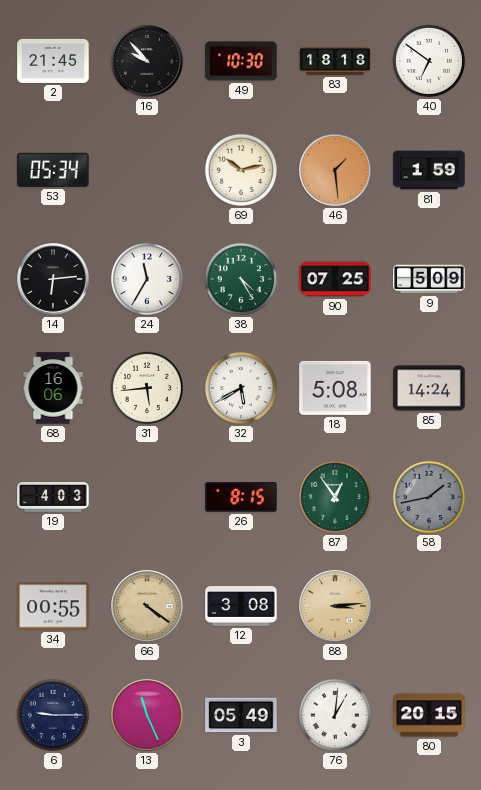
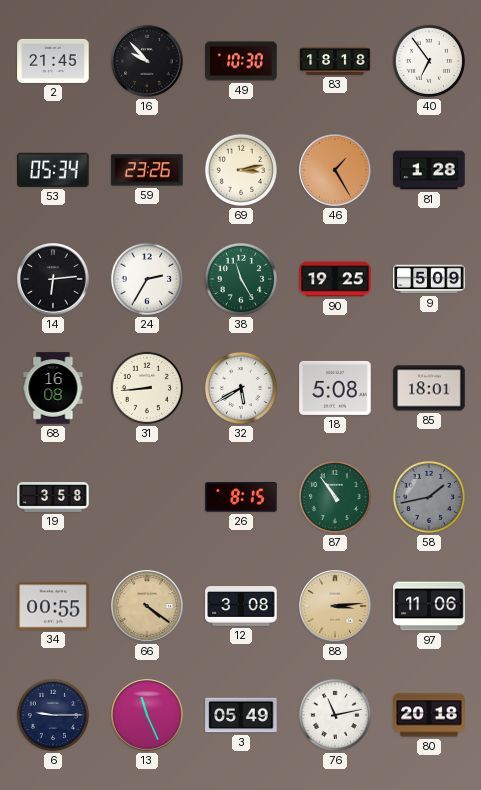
40: 6:51 -> 6:54
59: none -> 23:26
69: 10:13 -> 3:13
46: 1:29 -> 1:25
81: 1:59 -> 1:28
24: 11:35 -> 2:35
38: 4:25 -> 11:25
90: 07:25 -> 19:25
68: 16:06 -> 16:08
31: 5:44 -> 8:44
85: 14:24 -> 18:01
19: 4:03 -> 3:58
87: 12:54 -> 10:54
97: none -> 11:06
76: 1:01 -> 11:13
80: 20:15 -> 20:18
